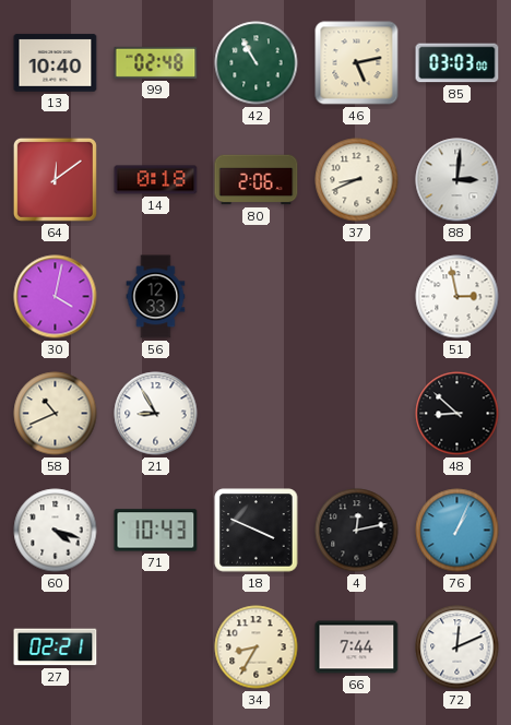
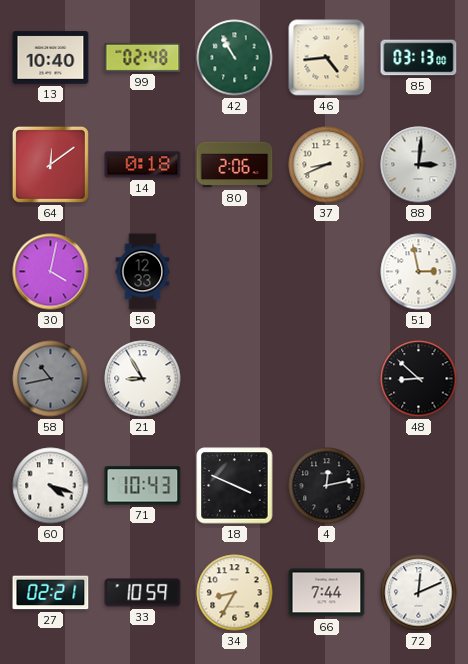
46: 5:13 -> 4:44
85: 03:03 -> 03:13
58: 10:41 -> 10:43
58 dial: cream -> grey
76: 1:04 -> none
33: none -> 10:59
